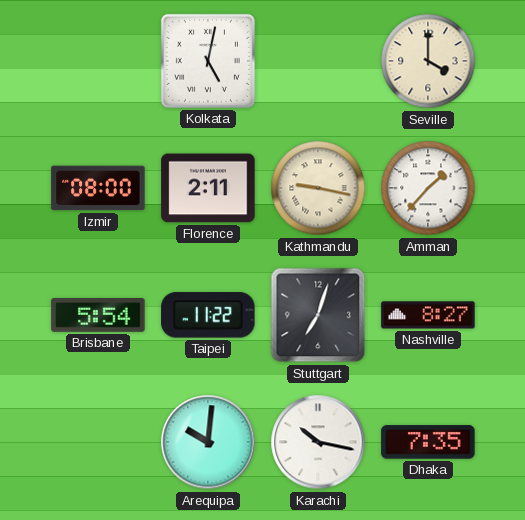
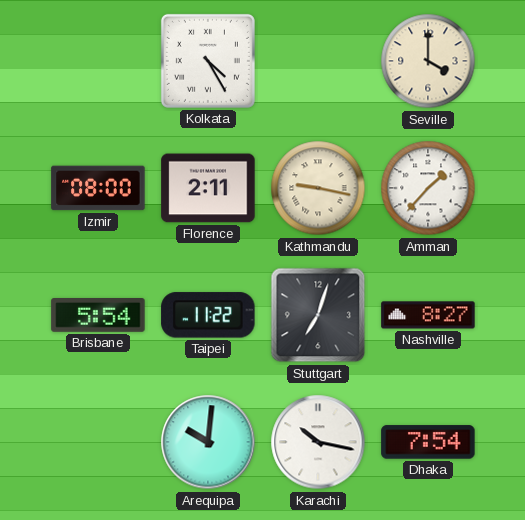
Kolkata: 5:02 -> 4:25
Dhaka: 7:35 -> 7:54
